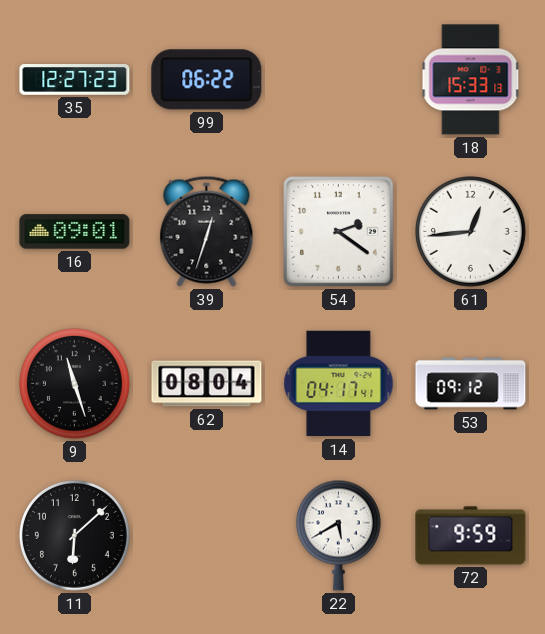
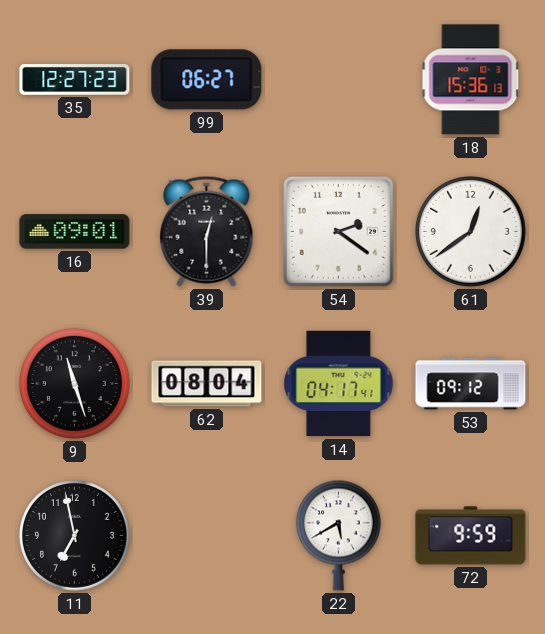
99: 06:22 -> 06:27
18: 15:33 -> 15:36
39: 12:33 -> 12:30
61: 12:44 -> 12:39
11: 6:08 -> 6:58
